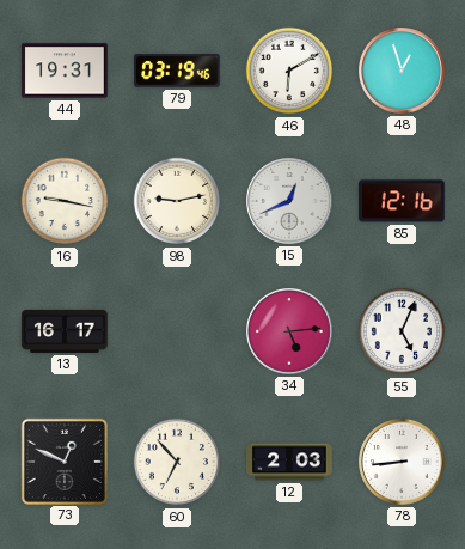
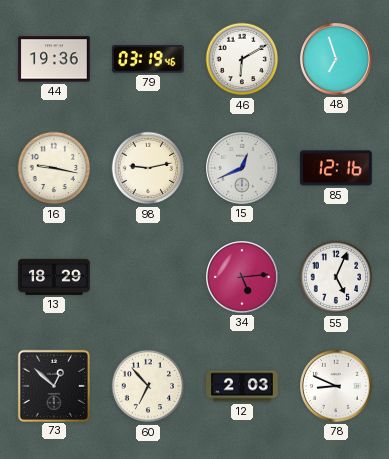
44: 19:31 -> 19:36
48: 12:57 -> 6:57
13: 16:17 -> 18:29
73: 12:49 -> 12:52
78: 8:44 -> 8:49
